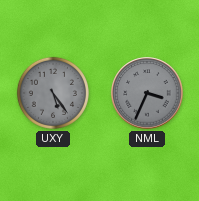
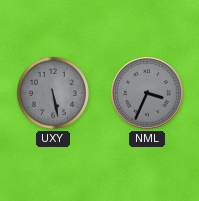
UXY: 5:24 -> 5:28
